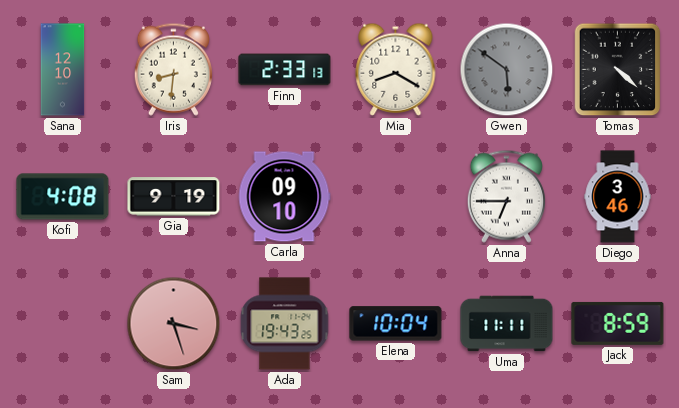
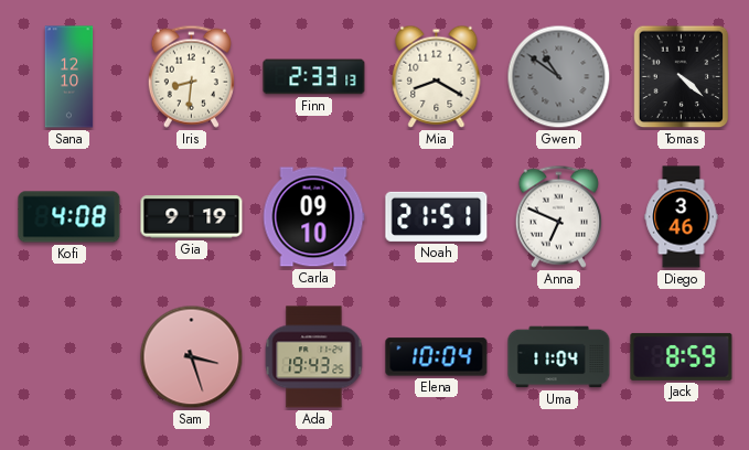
Gwen: 5:51 -> 10:51
Noah: none -> 21:51
Anna: 6:45 -> 6:49
Uma: 11:11 -> 11:04
